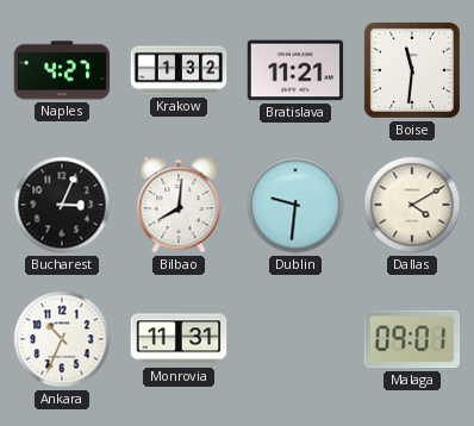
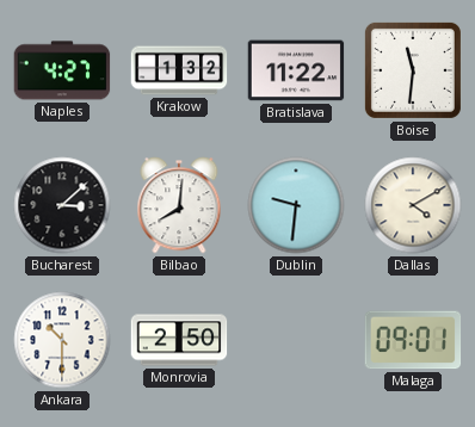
Bratislava: 11:21 -> 11:22
Bucharest: 3:04 -> 3:08
Ankara: 10:34 -> 10:30
Monrovia: 11:31 -> 2:50
